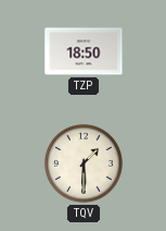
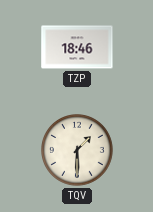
TZP: 18:50 -> 18:46
